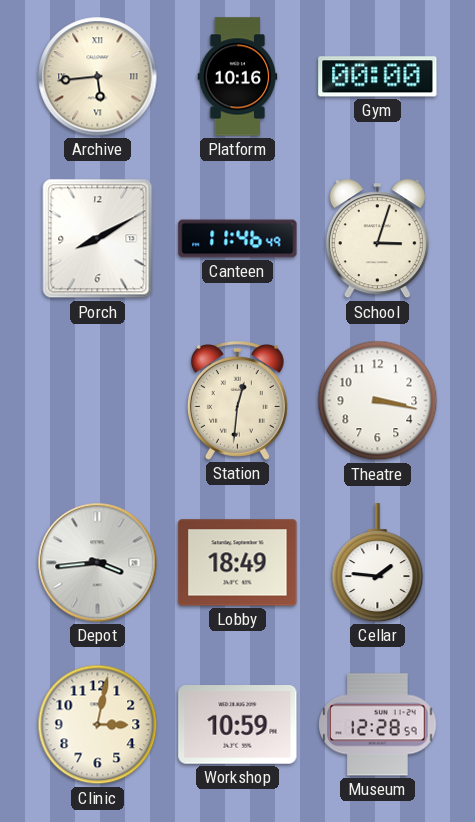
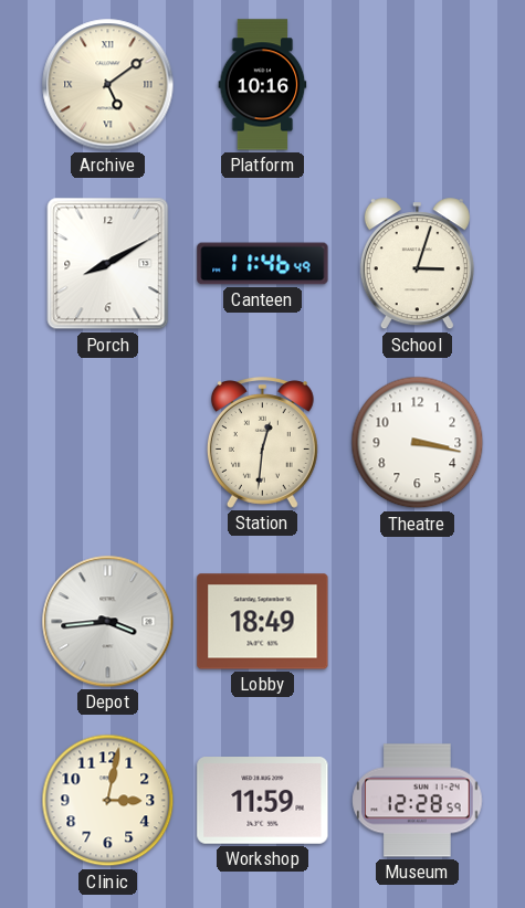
Archive: 5:44 -> 5:09
Gym: 00:00 -> none
Cellar: 1:46 -> none
Workshop: 10:59 -> 11:59
